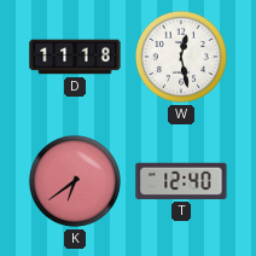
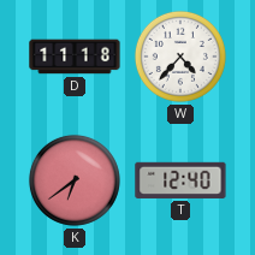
W: 12:28 -> 4:37
